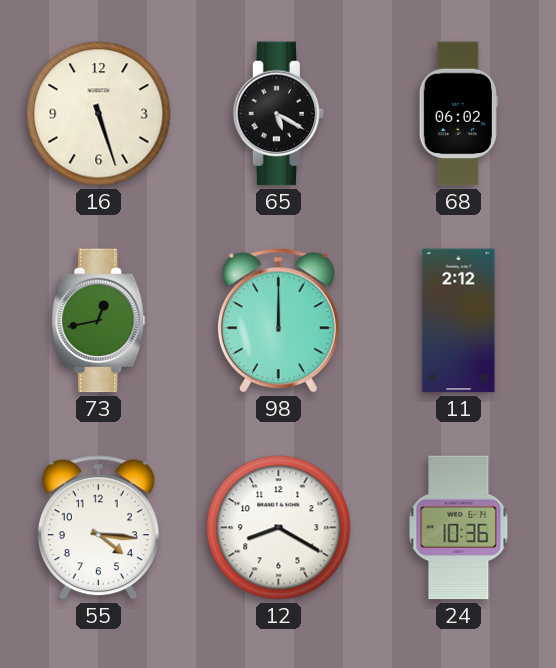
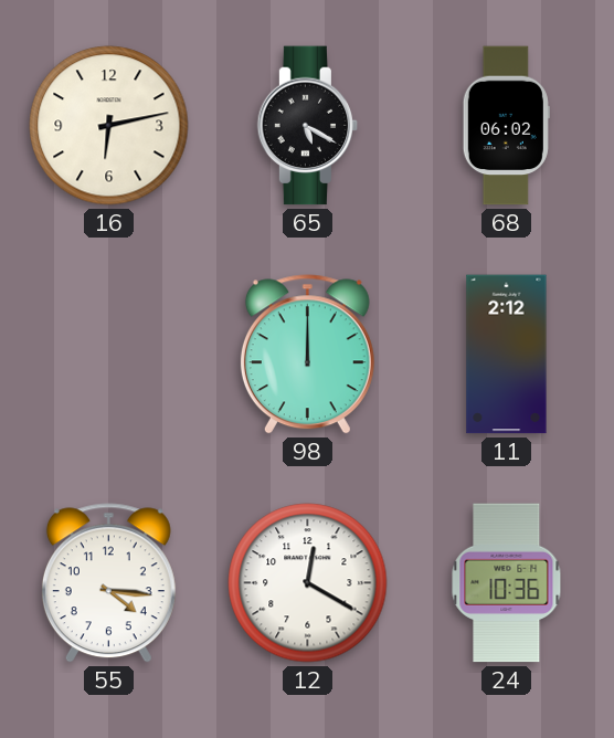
16: 5:27 -> 6:13
73: 12:43 -> none
12: 8:20 -> 12:20
